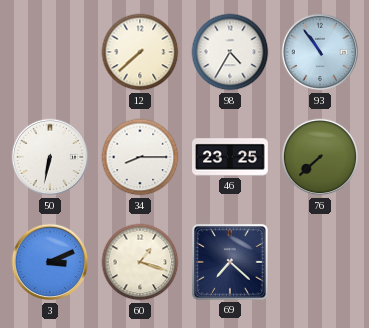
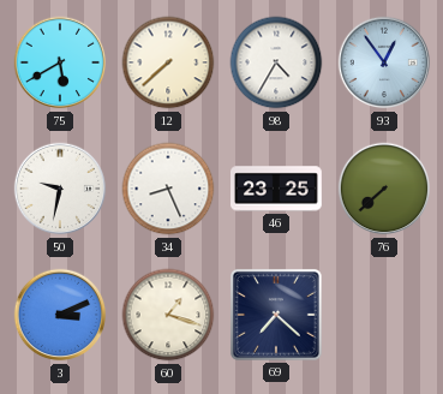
75: none -> 5:40
93: 10:54 -> 12:54
50: 6:32 -> 9:32
34: 8:15 -> 8:26
